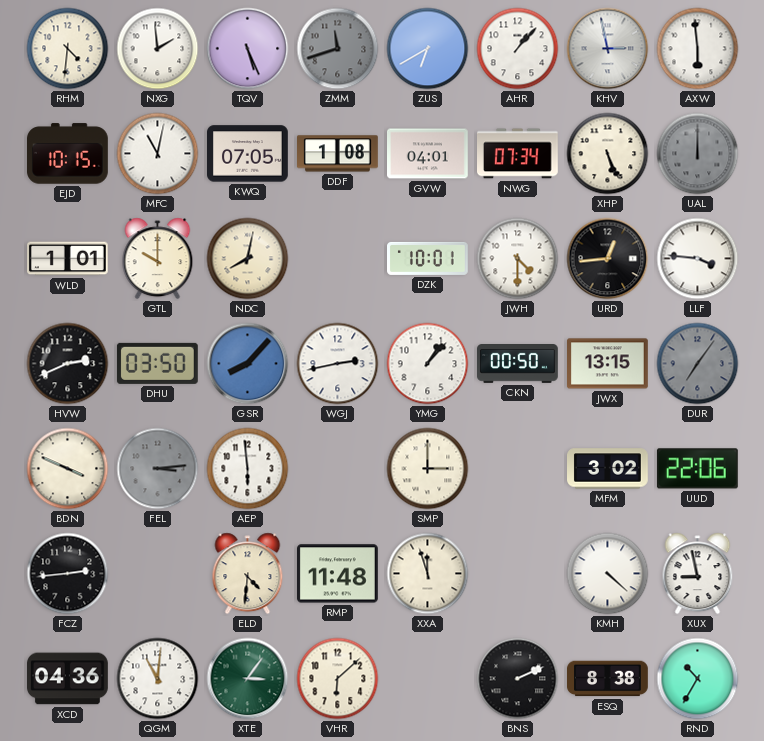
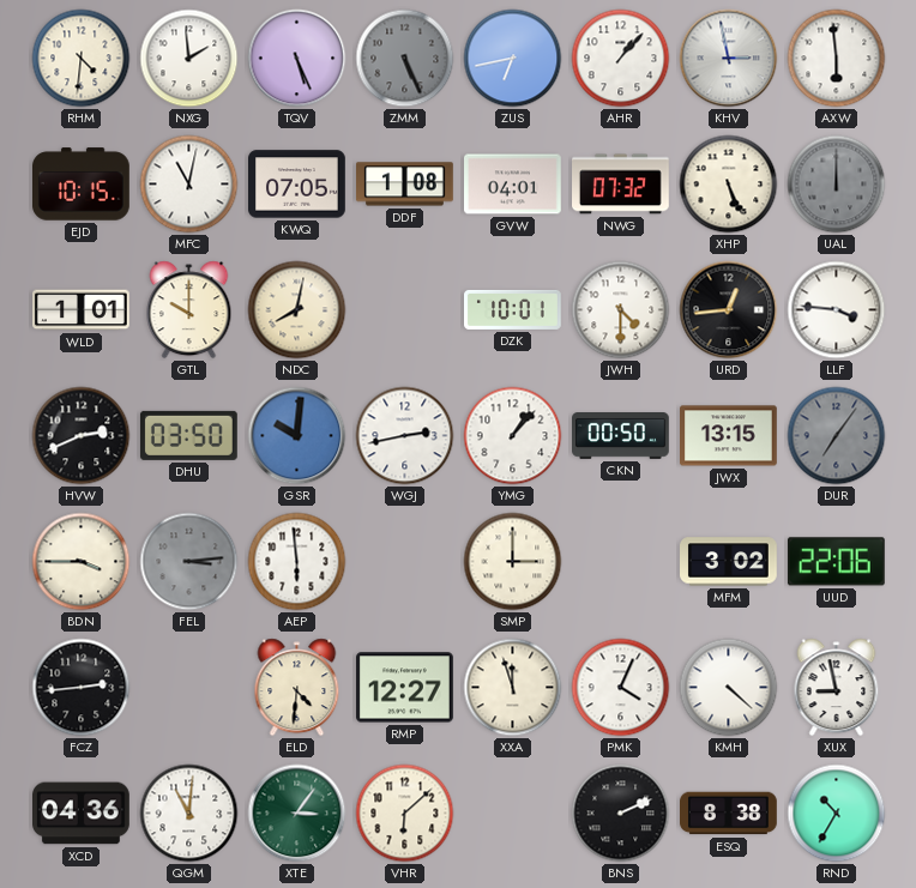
ZMM: 11:42 -> 5:26
ZUS: 6:40 -> 6:43
NWG: 07:34 -> 07:32
GSR: 8:07 -> 10:01
BDN: 3:49 -> 3:45
RMP: 11:48 -> 12:27
PMK: none -> 4:04
